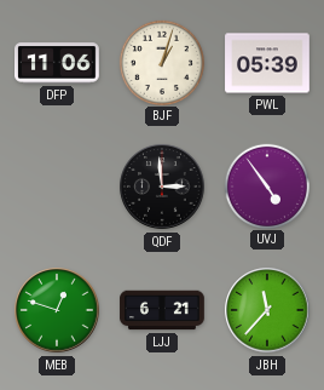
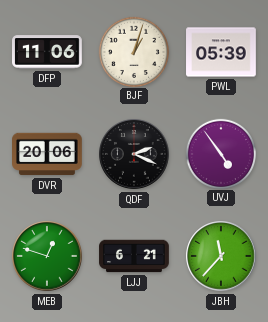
DVR: none -> 20:06
QDF: 2:59 -> 2:19
